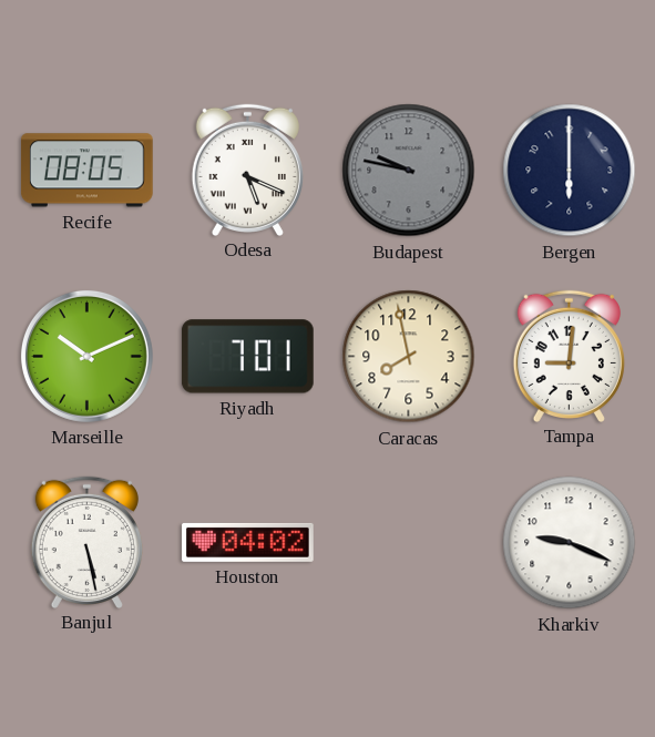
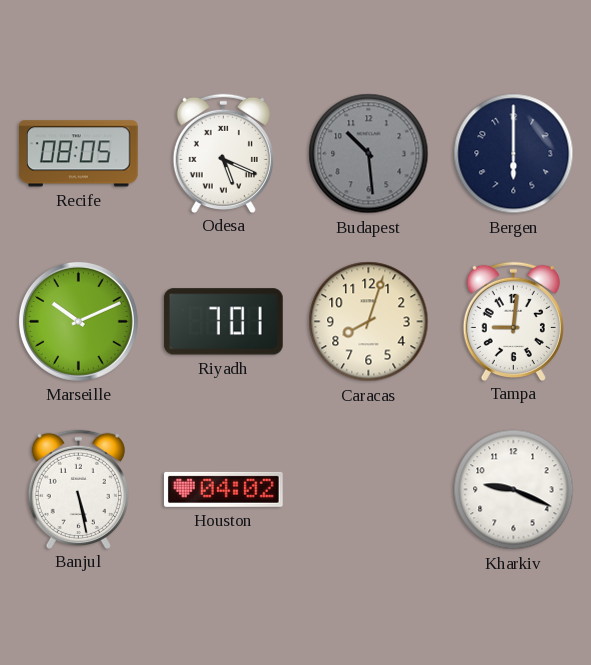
Budapest: 9:47 -> 10:29
Caracas: 7:58 -> 8:03
